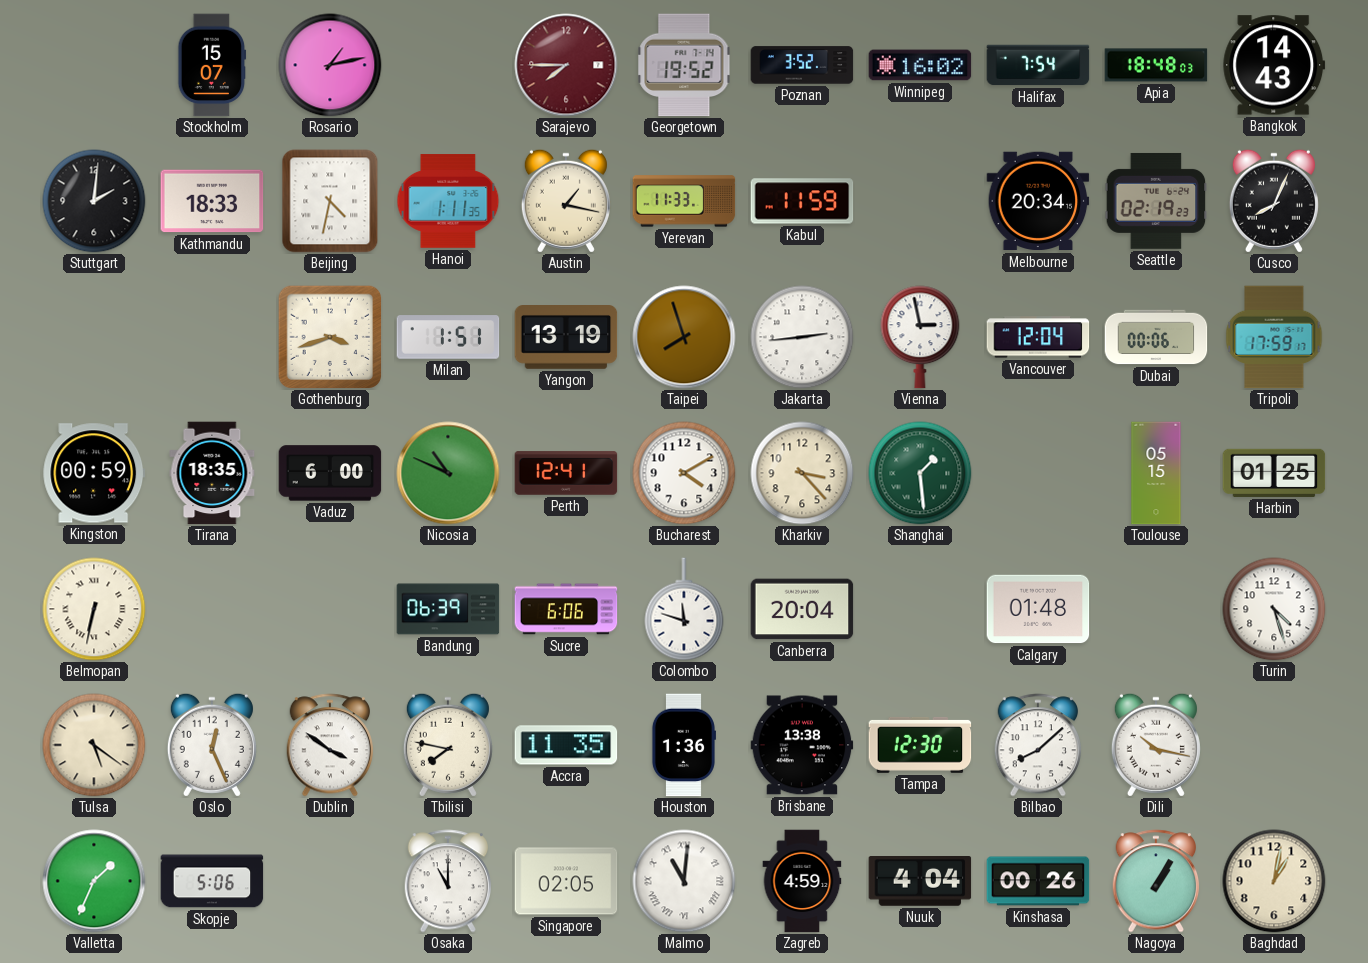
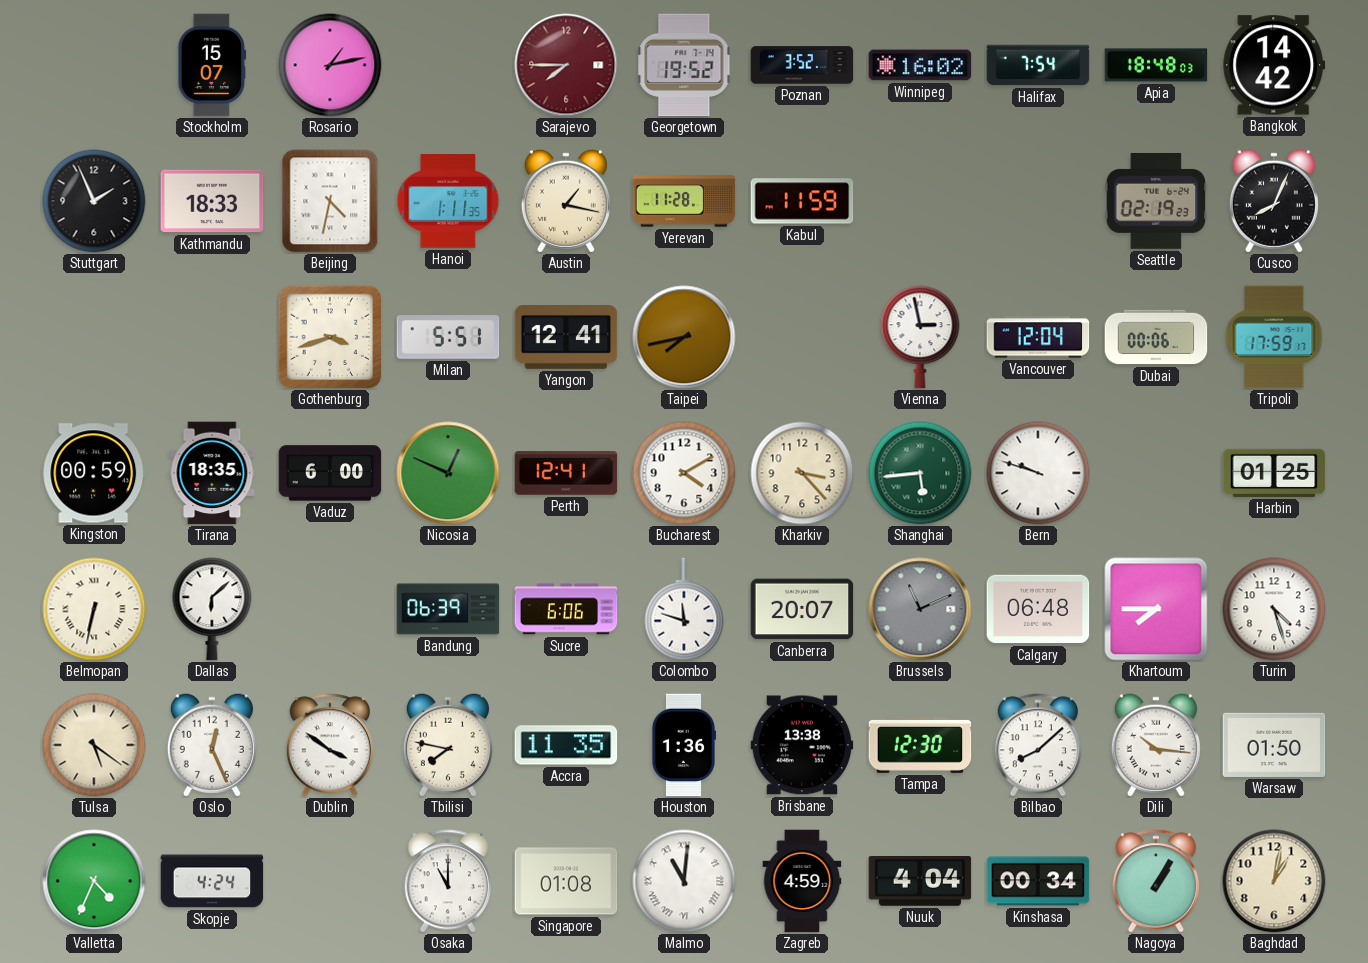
Bangkok: 14:43 -> 14:42
Stuttgart: 2:01 -> 1:56
Yerevan: 11:33 -> 11:28
Melbourne: 20:34 -> none
Milan: 1:51 -> 5:51
Yangon: 13:19 -> 12:41
Taipei: 7:57 -> 7:43
Jakarta: 2:44 -> none
Nicosia: 10:49 -> 12:49
Shanghai: 1:29 -> 5:44
Bern: none -> 9:48
Toulouse: 05:15 -> none
Dallas: none -> 6:08
Canberra: 20:04 -> 20:07
Brussels: none -> 11:11
Calgary: 01:48 -> 06:48
Khartoum: none -> 7:45
Dili: 10:17 -> 10:16
Warsaw: none -> 01:50
Valletta: 1:34 -> 4:34
Skopje: 5:06 -> 4:24
Singapore: 02:05 -> 01:08
Kinshasa: 00:26 -> 00:34
